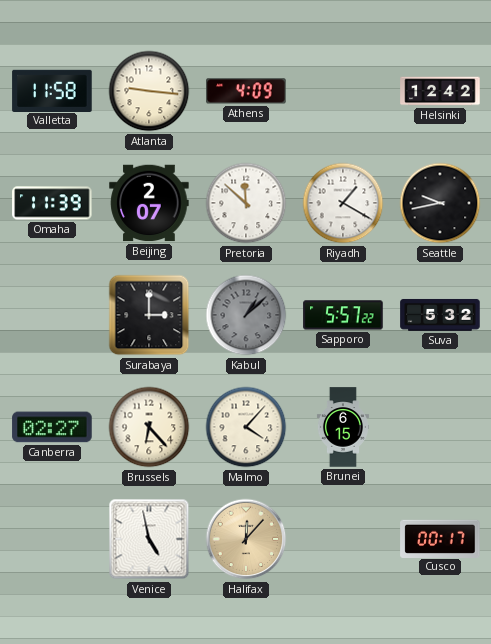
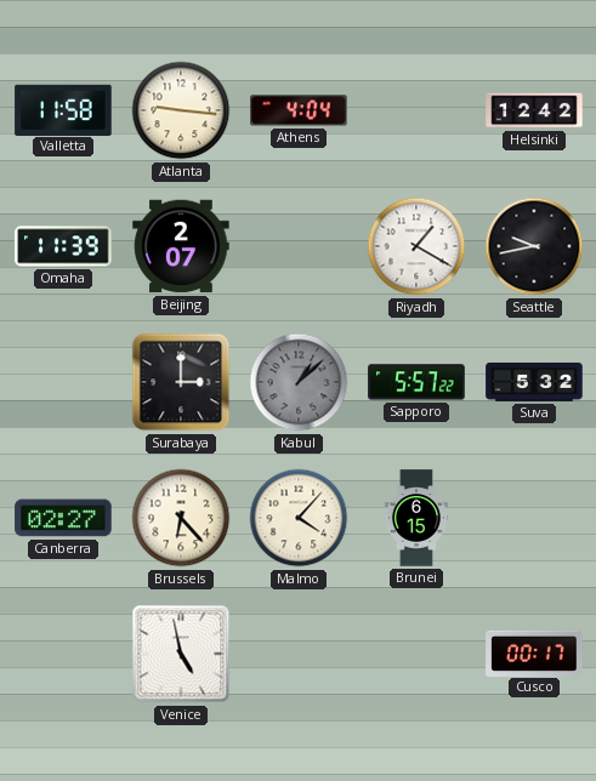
Athens: 4:09 -> 4:04
Pretoria: 11:52 -> none
Halifax: 12:07 -> none
